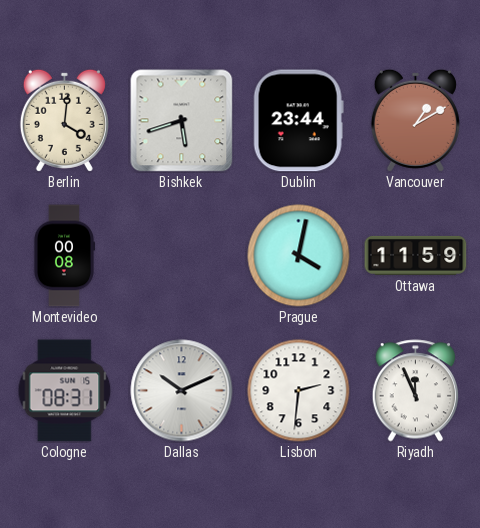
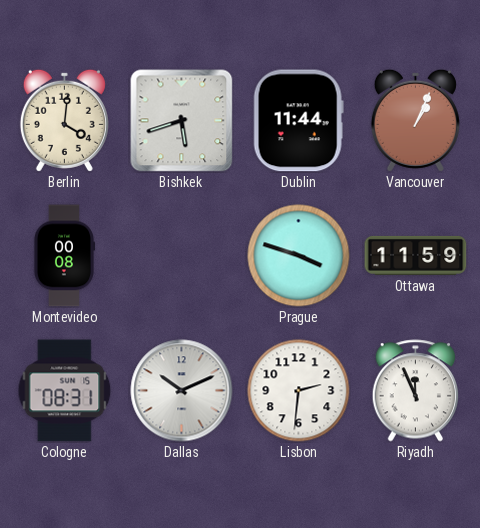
Dublin: 23:44 -> 11:44
Vancouver: 1:10 -> 1:04
Prague: 4:02 -> 3:48
